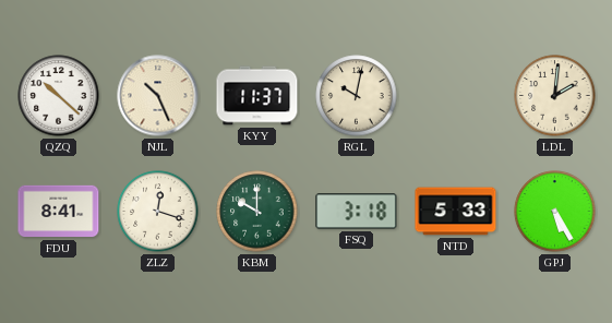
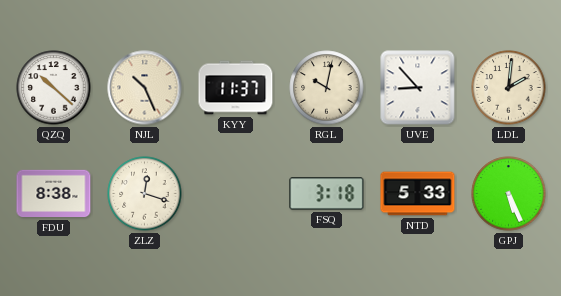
UVE: none -> 8:53
FDU: 8:41 -> 8:38
KBM: 10:00 -> none
GPJ: 5:25 -> 5:26
